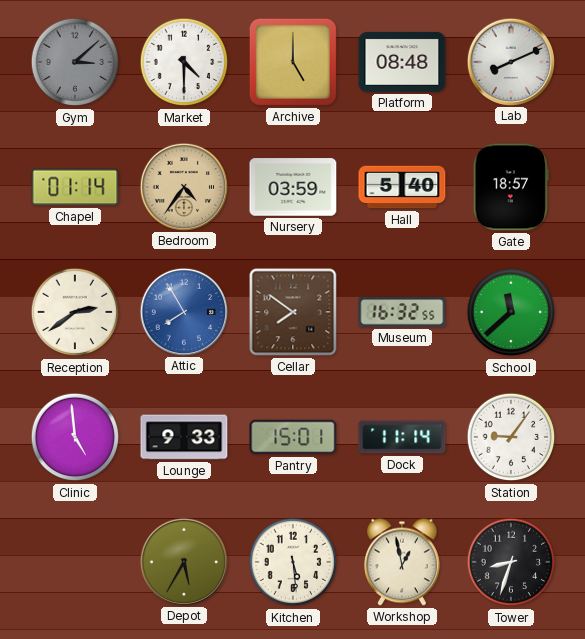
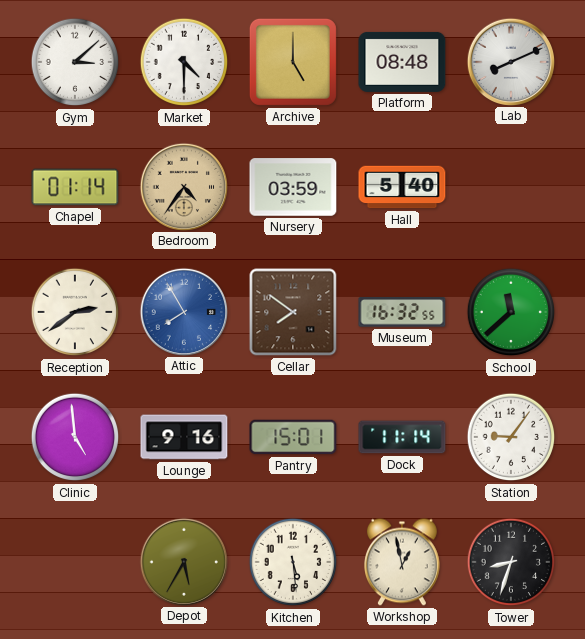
Gym dial: grey -> white
Gate: 18:57 -> none
Lounge: 9:33 -> 9:16
